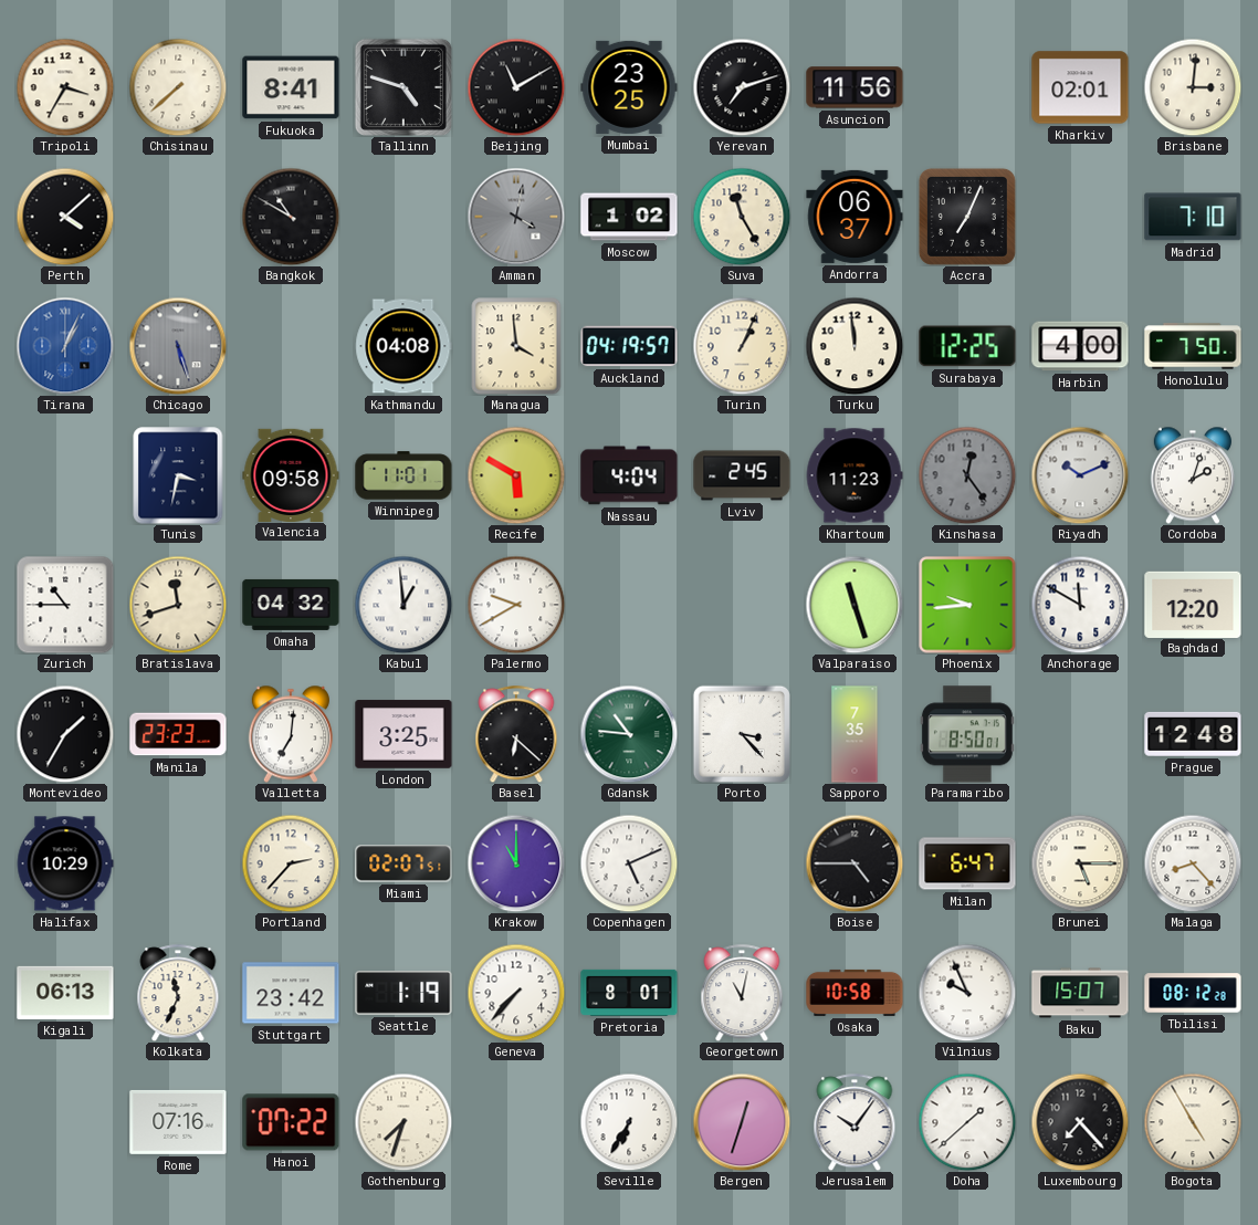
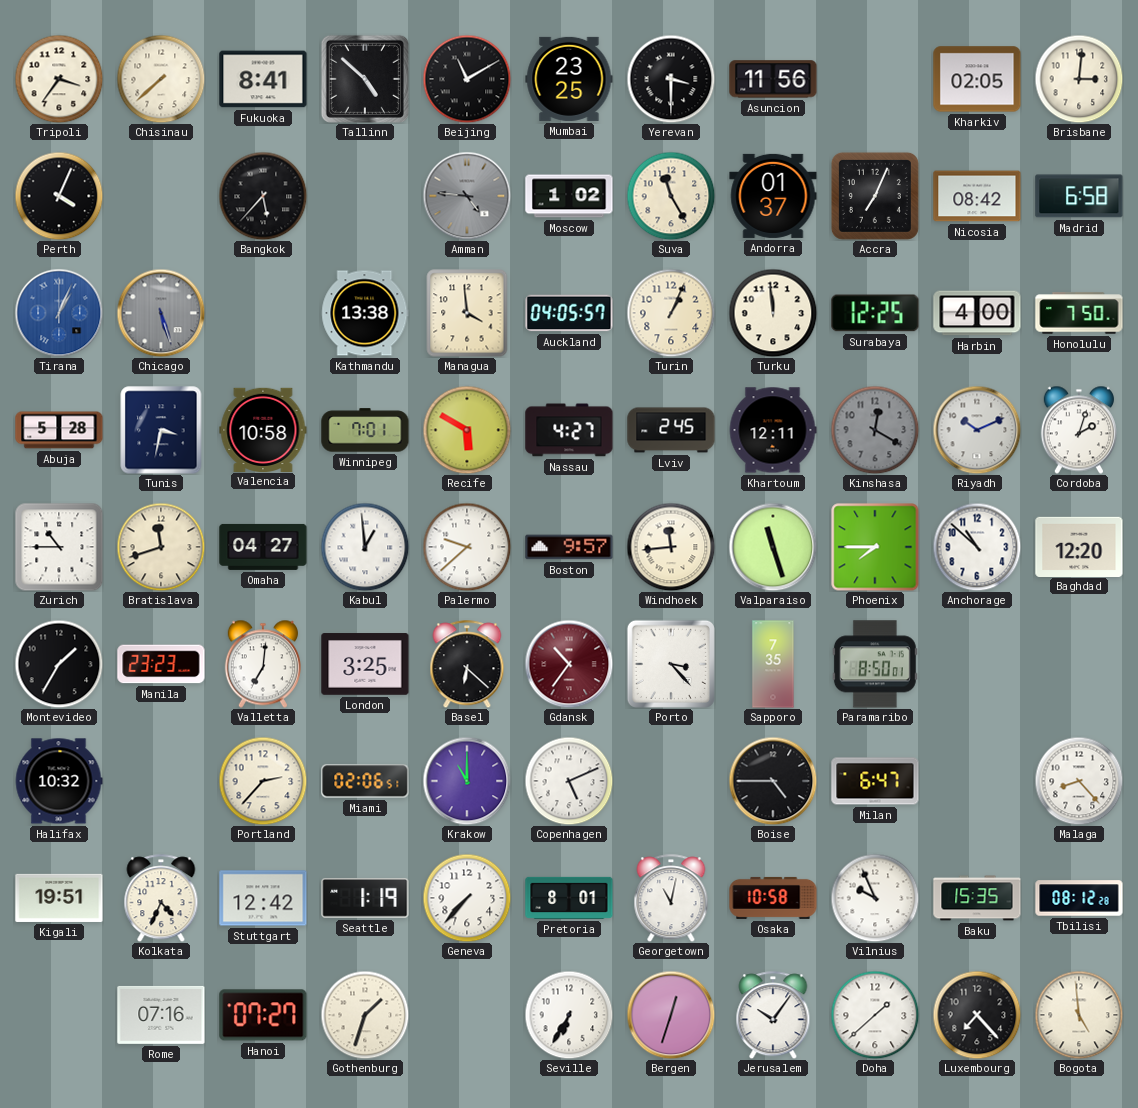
Tripoli: 3:35 -> 3:36
Tallinn: 4:48 -> 4:52
Yerevan: 7:12 -> 3:30
Kharkiv: 02:01 -> 02:05
Perth: 4:08 -> 4:04
Bangkok: 10:50 -> 5:37
Amman: 4:02 -> 4:46
Andorra: 06:37 -> 01:37
Nicosia: none -> 08:42
Madrid: 7:10 -> 6:58
Kathmandu: 04:08 -> 13:38
Auckland: 04:19 -> 04:05
Abuja: none -> 5:28
Valencia: 09:58 -> 10:58
Winnipeg: 11:01 -> 7:01
Nassau: 4:04 -> 4:27
Khartoum: 11:23 -> 12:11
Kinshasa: 12:24 -> 12:20
Omaha: 04:32 -> 04:27
Palermo: 9:40 -> 9:38
Boston: none -> 9:57
Windhoek: none -> 11:44
Phoenix: 9:44 -> 7:45
Anchorage: 11:50 -> 10:52
Gdansk: 10:46 -> 10:36
Gdansk dial: green -> burgundy
Prague: 12:48 -> none
Halifax: 10:29 -> 10:32
Miami: 02:07 -> 02:06
Brunei: 5:15 -> none
Kigali: 06:13 -> 19:51
Kolkata: 11:34 -> 4:34
Stuttgart: 23:42 -> 12:42
Baku: 15:07 -> 15:35
Hanoi: 07:22 -> 07:27
Gothenburg: 7:33 -> 1:33
Bogota: 4:55 -> 4:59
